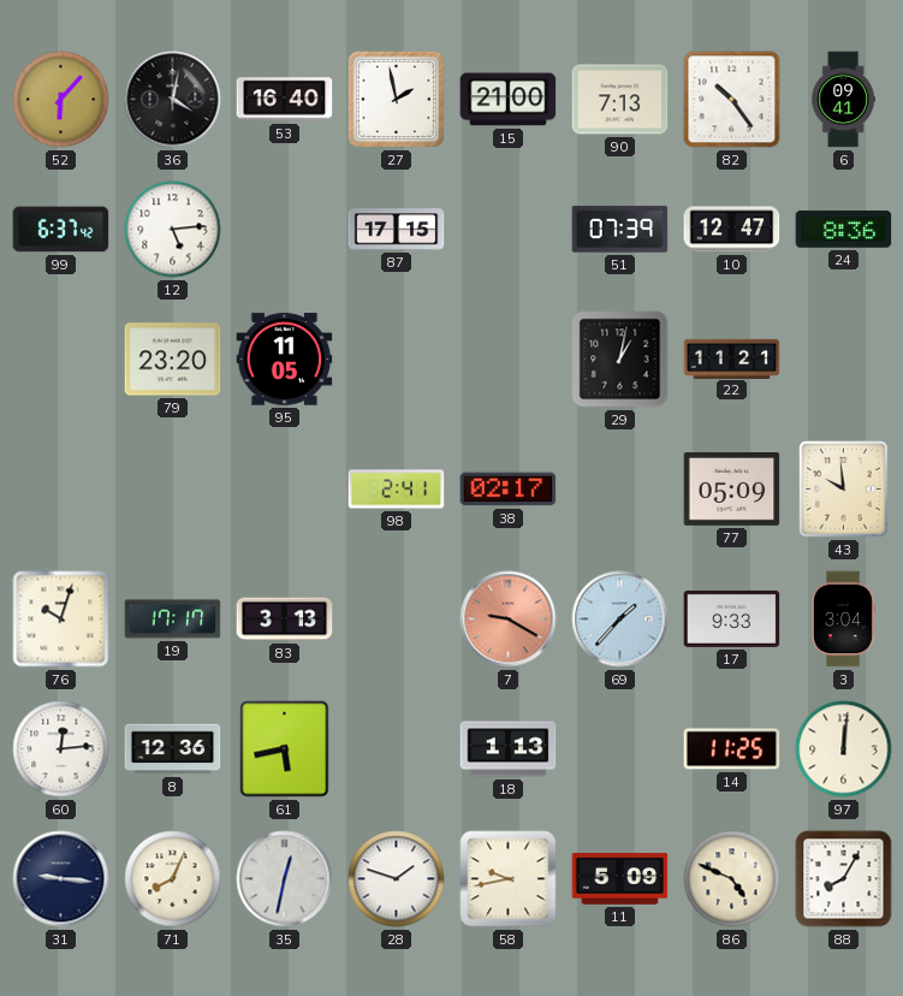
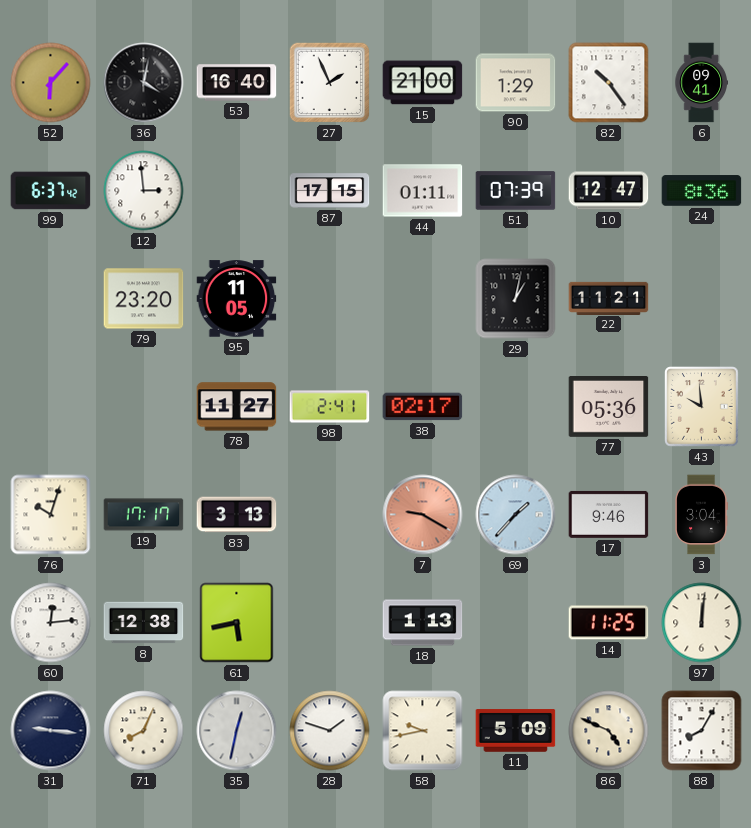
27: 1:58 -> 1:56
90: 7:13 -> 1:29
12: 5:14 -> 2:59
44: none -> 01:11
78: none -> 11:27
77: 05:09 -> 05:36
17: 9:33 -> 9:46
8: 12:36 -> 12:38
